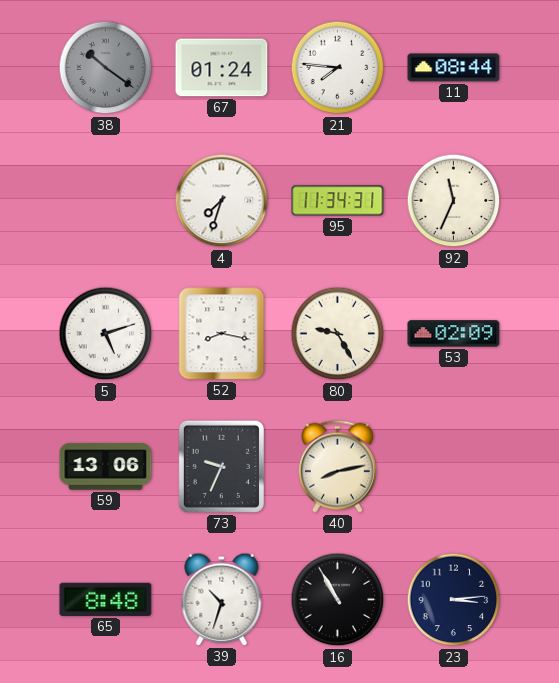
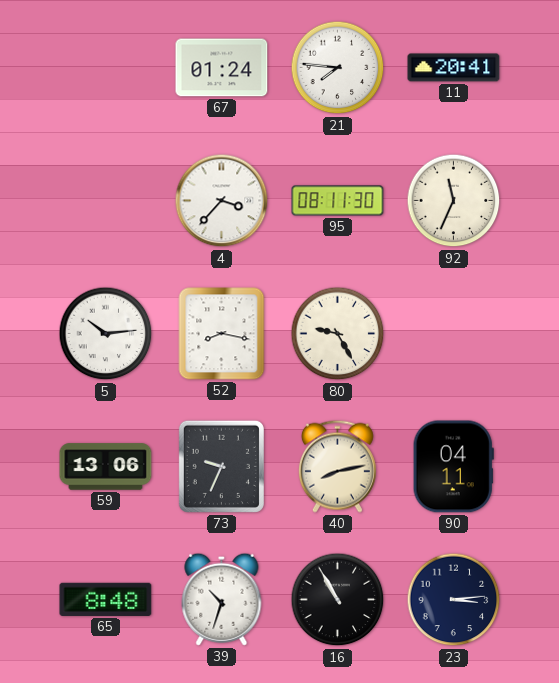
38: 10:21 -> none
11: 08:44 -> 20:41
4: 7:33 -> 3:37
95: 11:34 -> 08:11
5: 5:12 -> 10:14
53: 02:09 -> none
90: none -> 04:11
